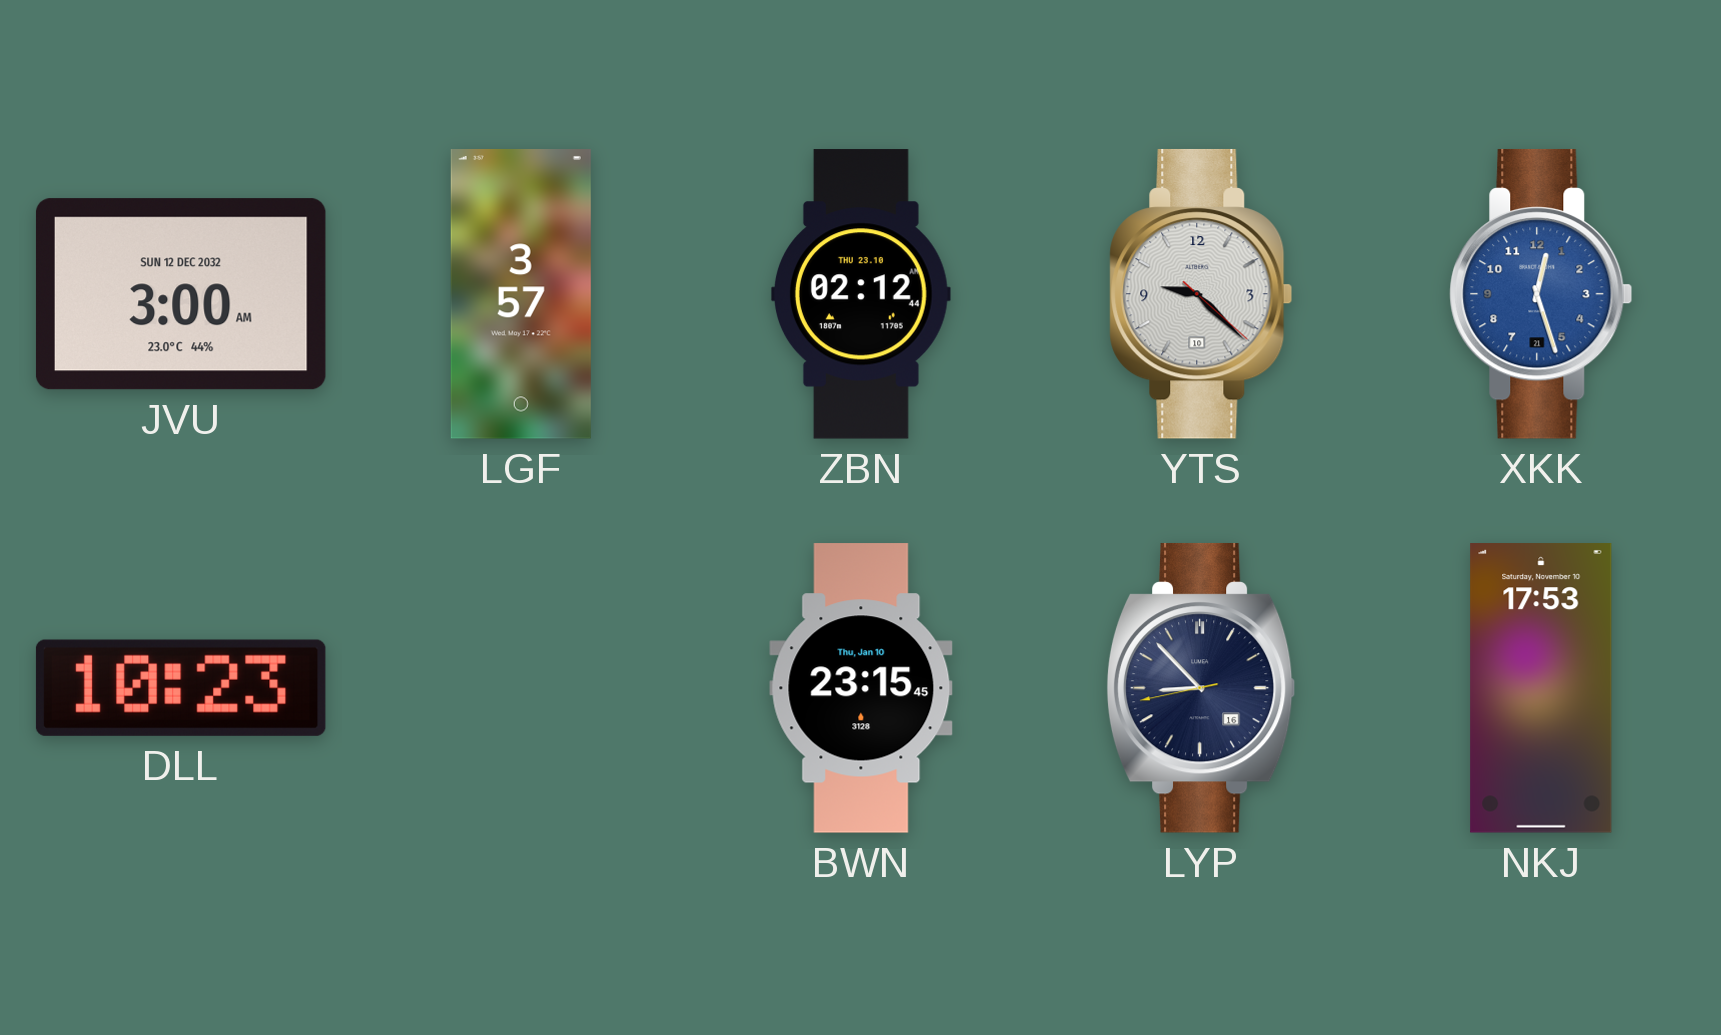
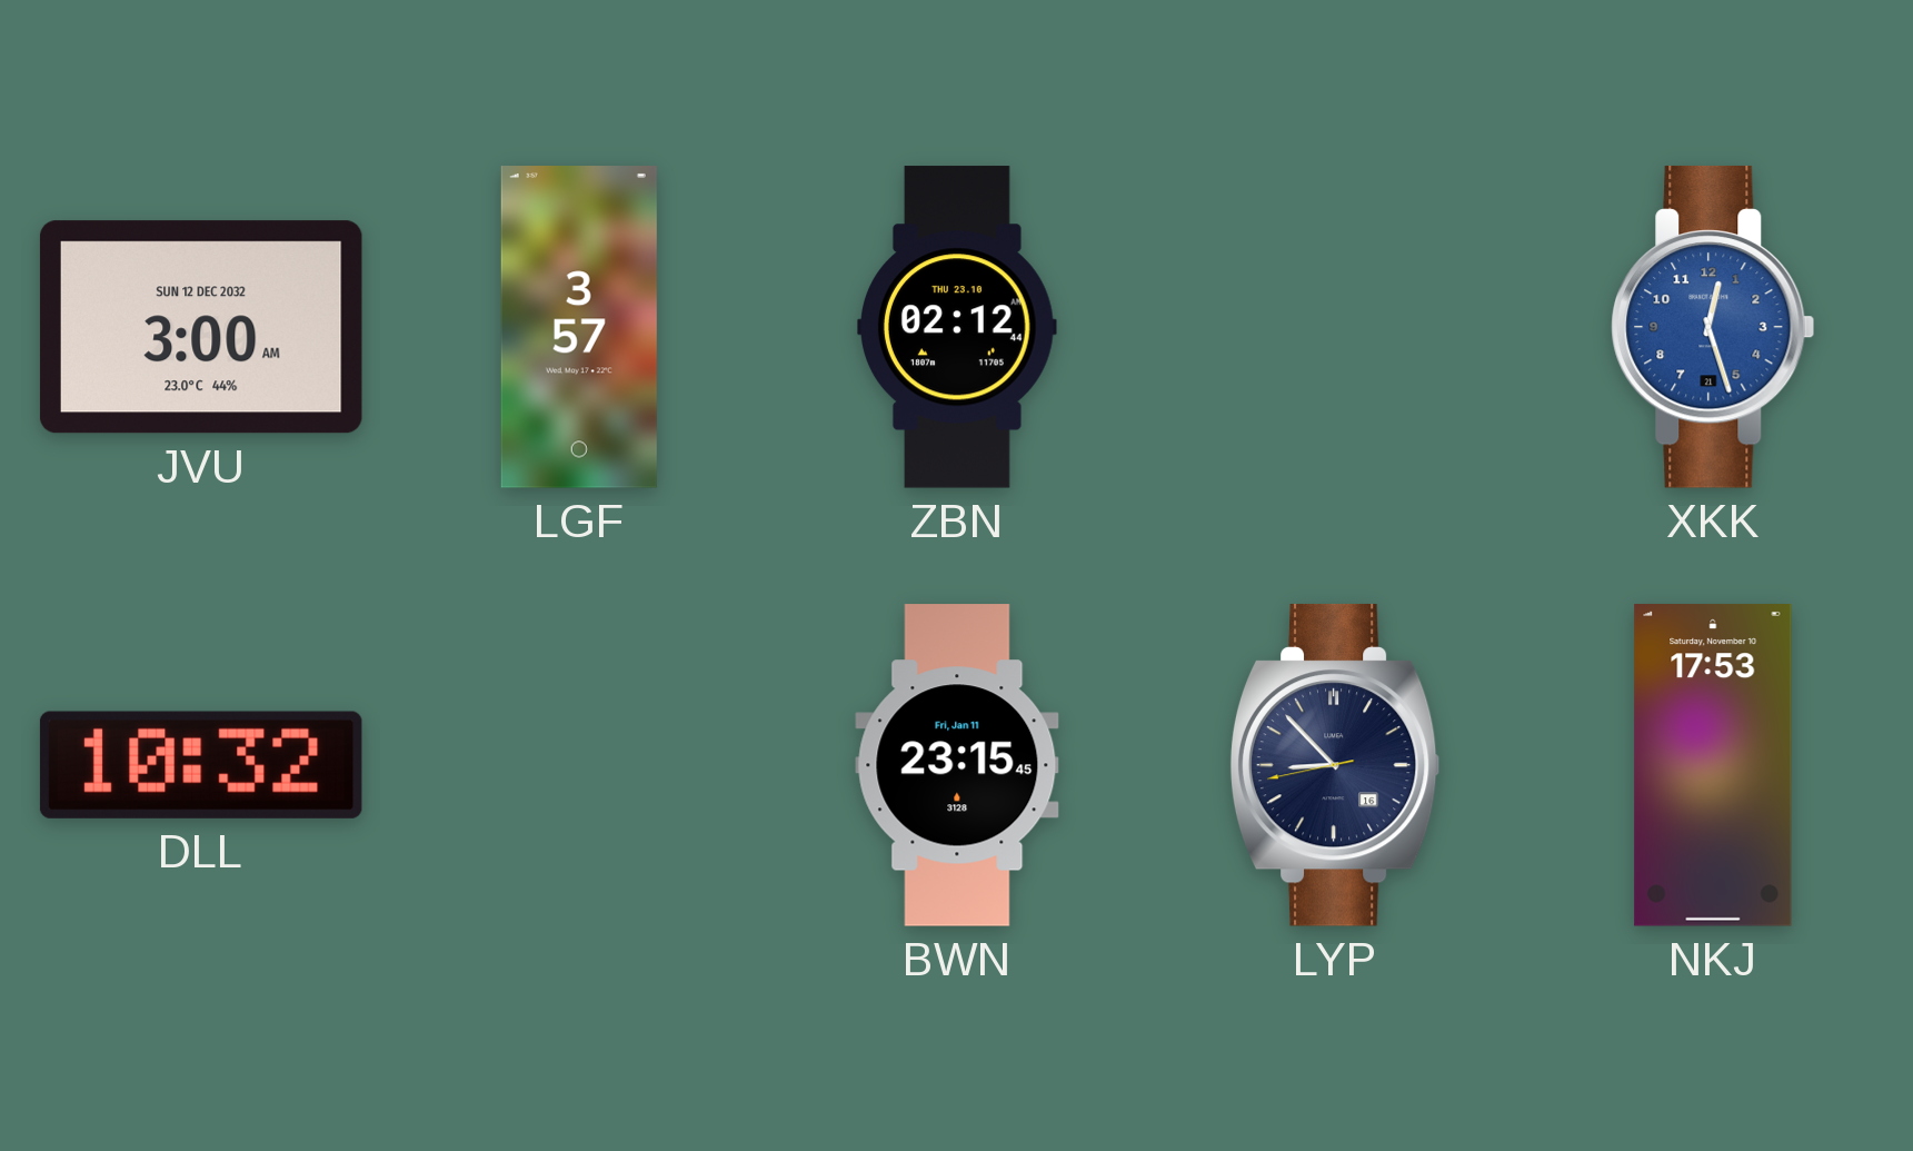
YTS: 9:22 -> none
DLL: 10:23 -> 10:32
BWN date: Thu, Jan 10 -> Fri, Jan 11
